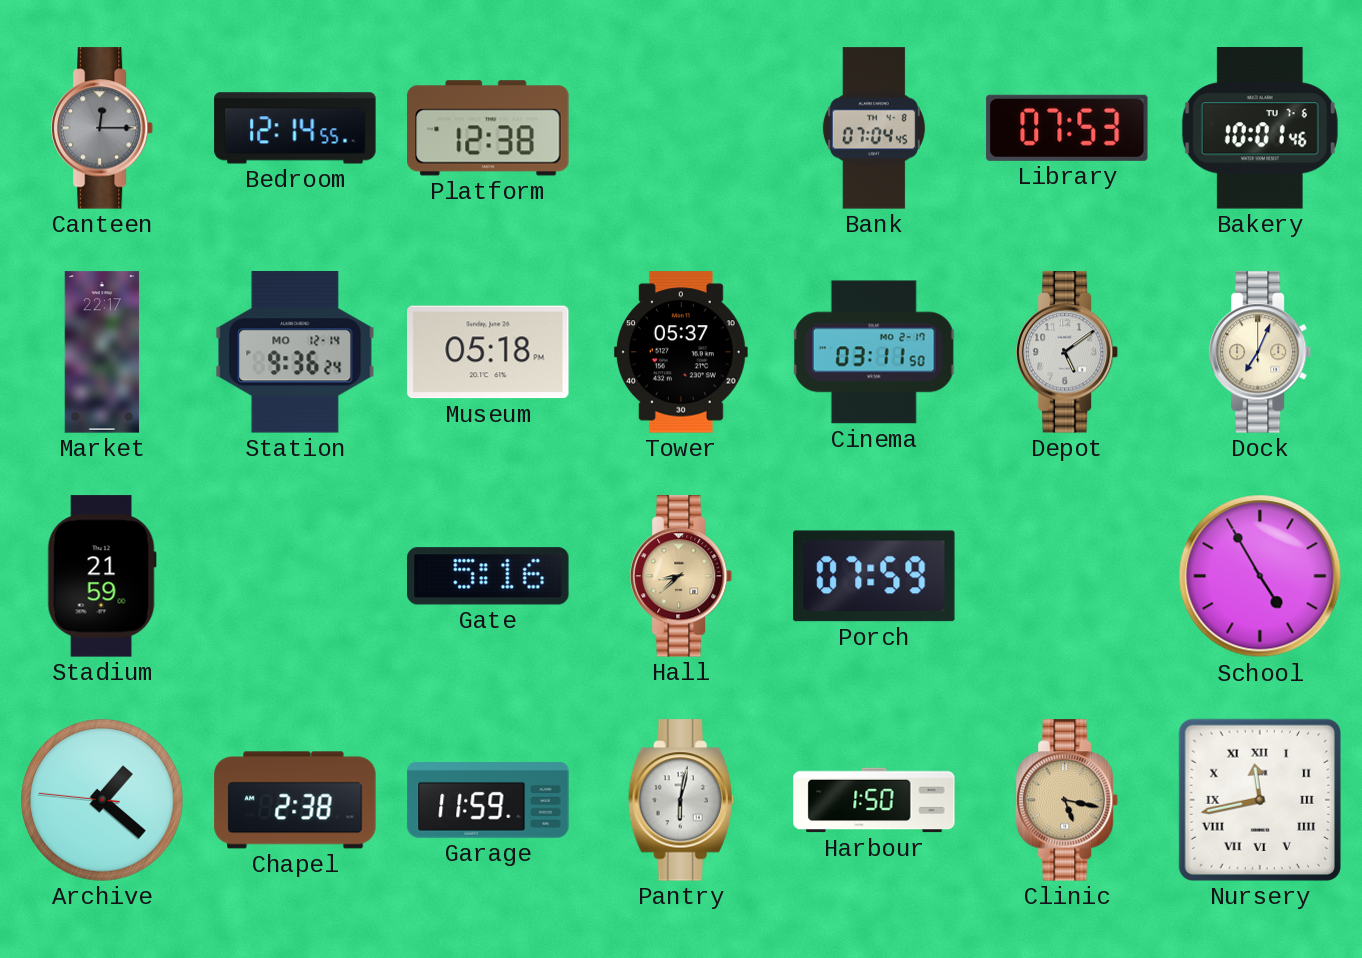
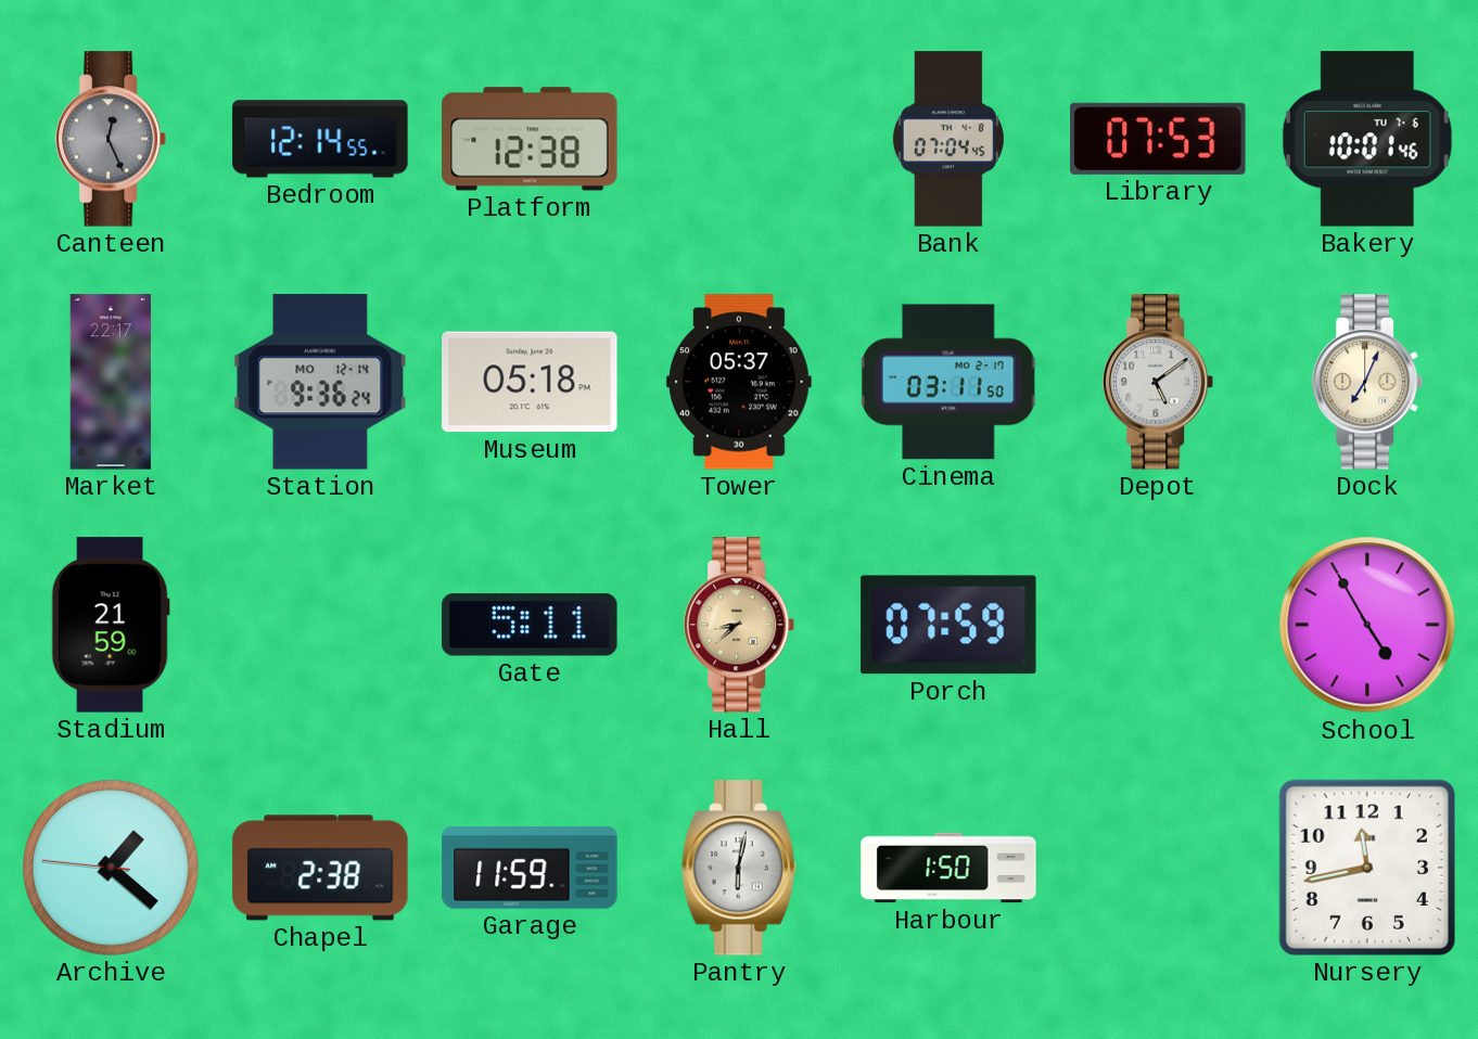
Canteen: 12:15 -> 12:26
Gate: 5:16 -> 5:11
Clinic: 5:17 -> none
Nursery numerals: Roman -> Arabic
